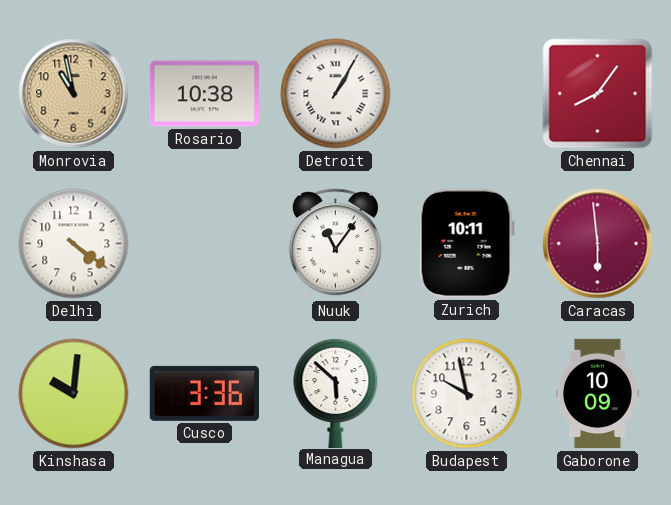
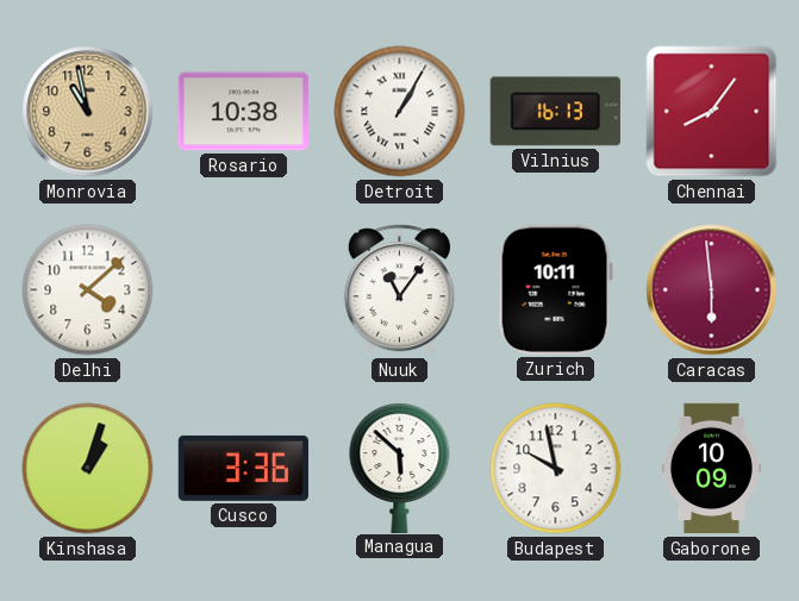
Vilnius: none -> 16:13
Delhi: 4:21 -> 4:08
Kinshasa: 10:01 -> 1:03
